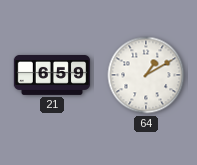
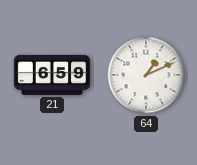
64: 1:10 -> 1:11
